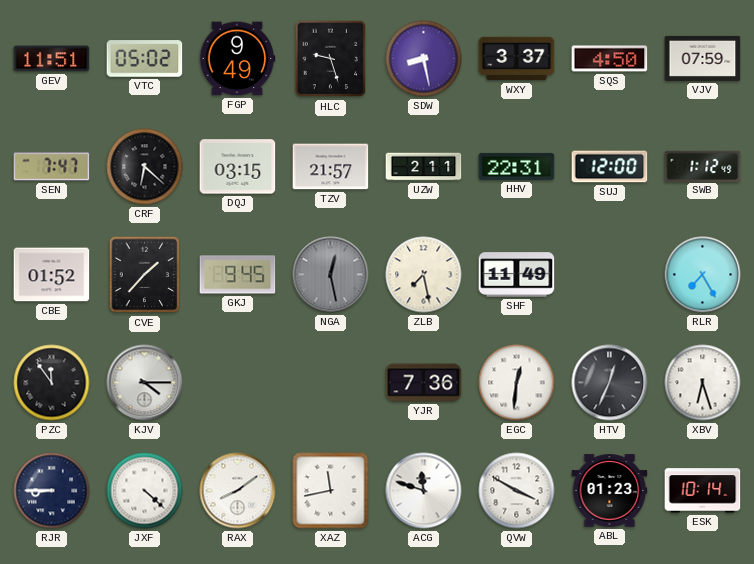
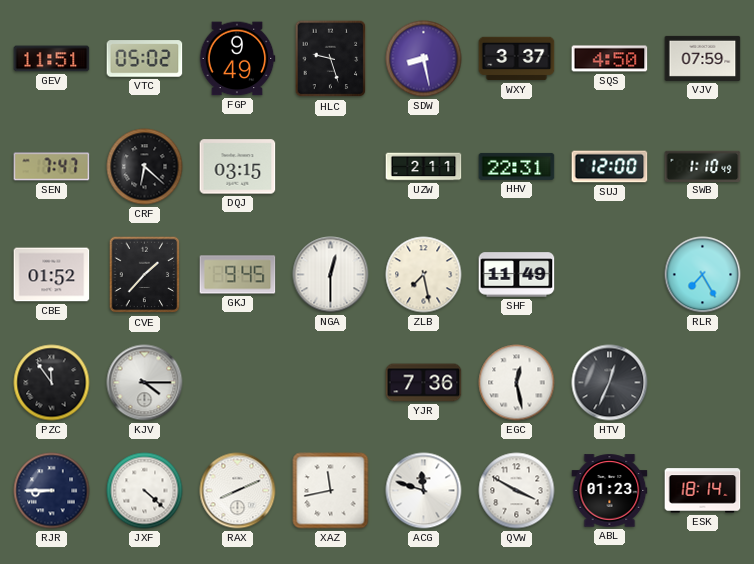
TZV: 21:57 -> none
SWB: 1:12 -> 1:10
NGA: 12:28 -> 12:30
NGA dial: grey -> white
EGC: 12:31 -> 12:28
XBV: 6:27 -> none
RAX: 8:09 -> 8:11
ESK: 10:14 -> 18:14
